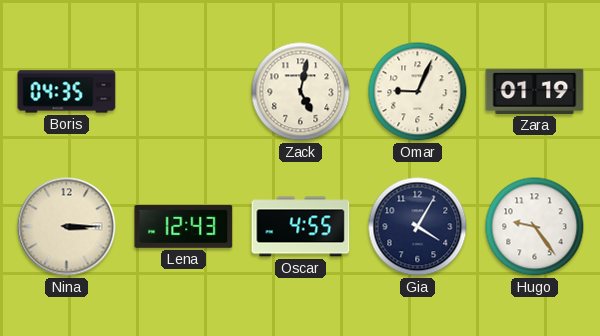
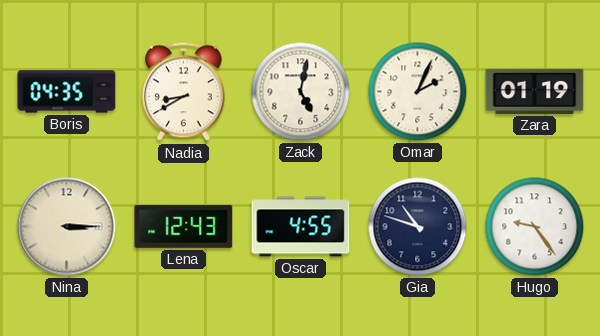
Nadia: none -> 8:40
Omar: 9:04 -> 2:04
Gia: 4:05 -> 10:48
